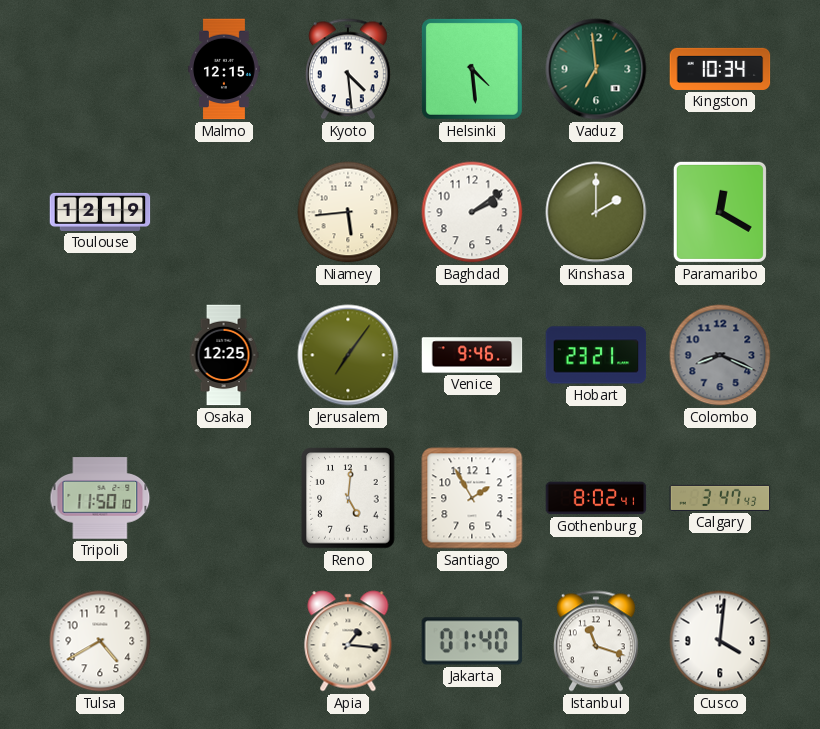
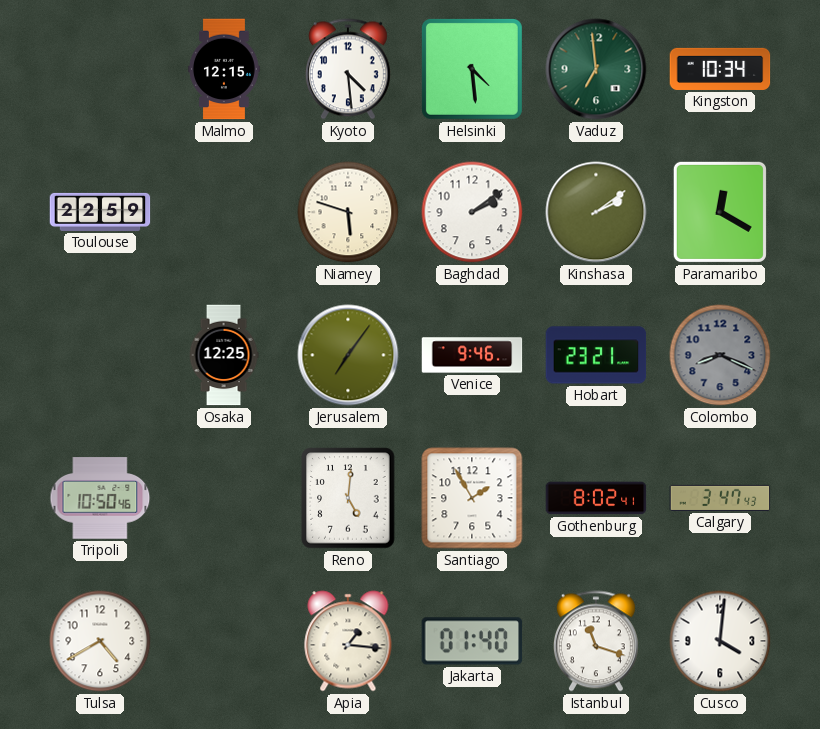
Toulouse: 12:19 -> 22:59
Niamey: 5:44 -> 5:48
Kinshasa: 2:00 -> 2:09
Tripoli: 11:50 -> 10:50
